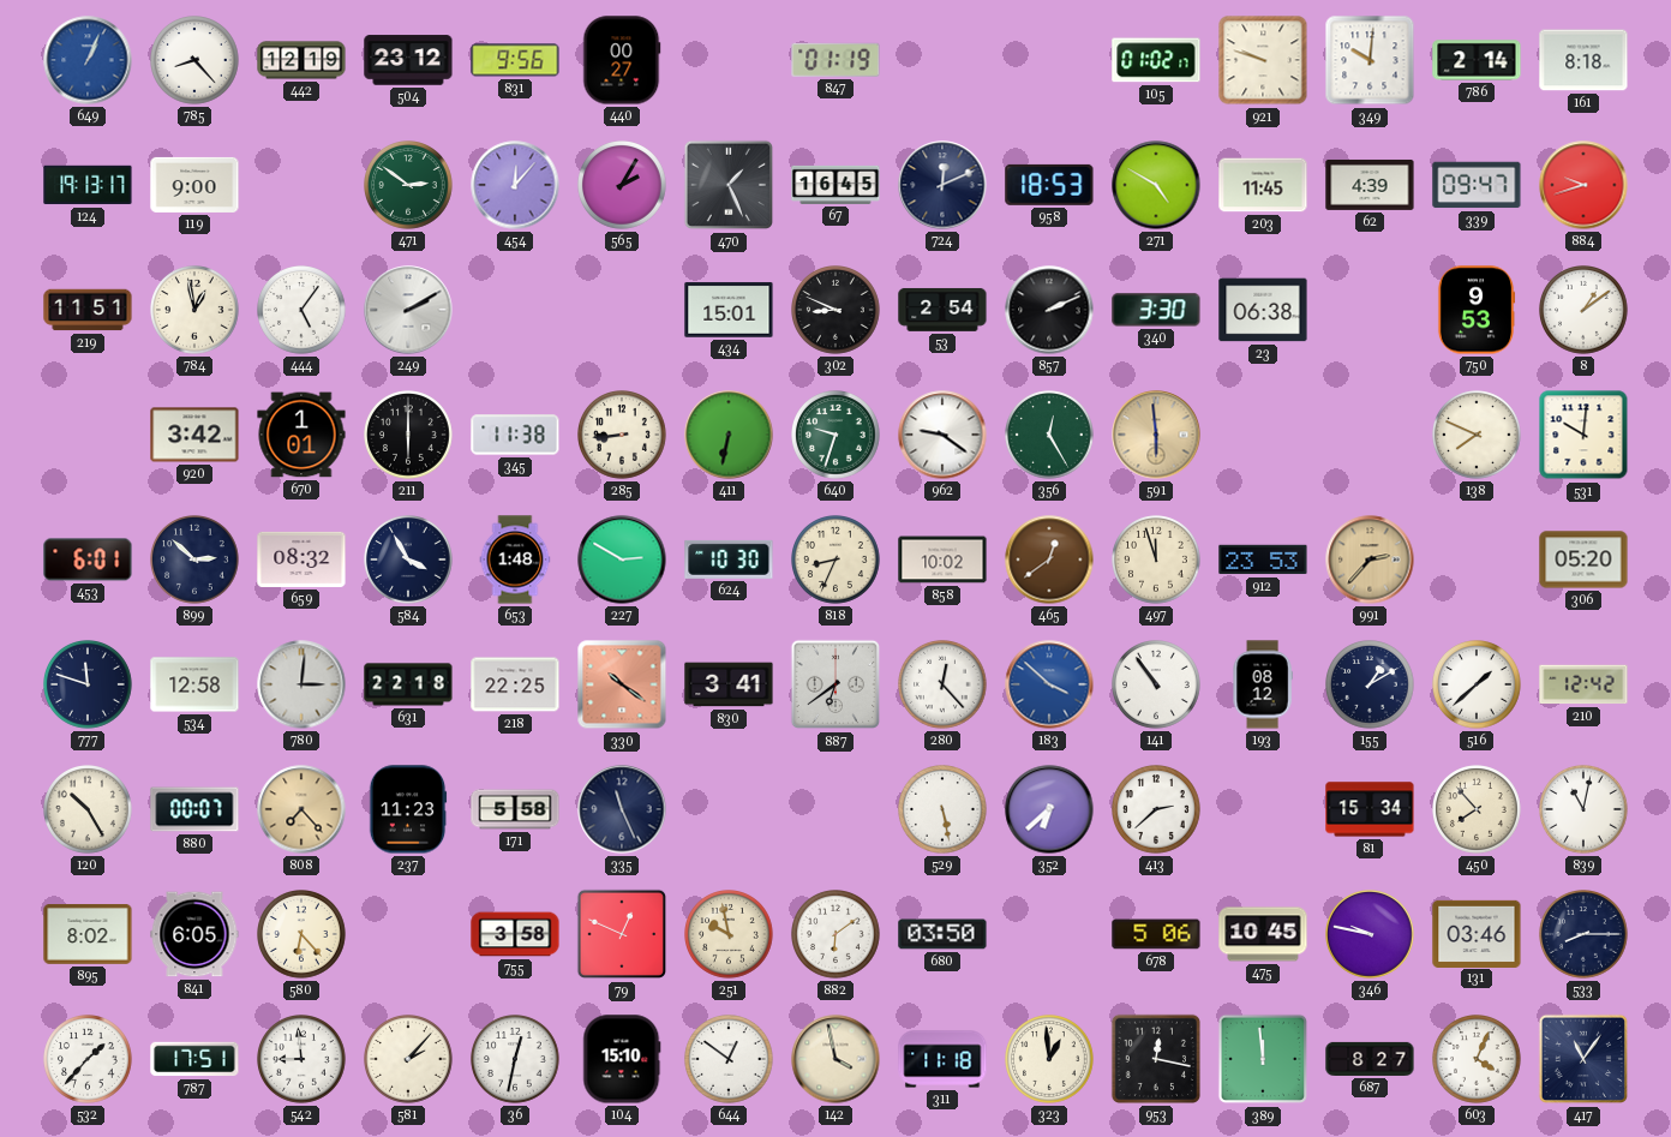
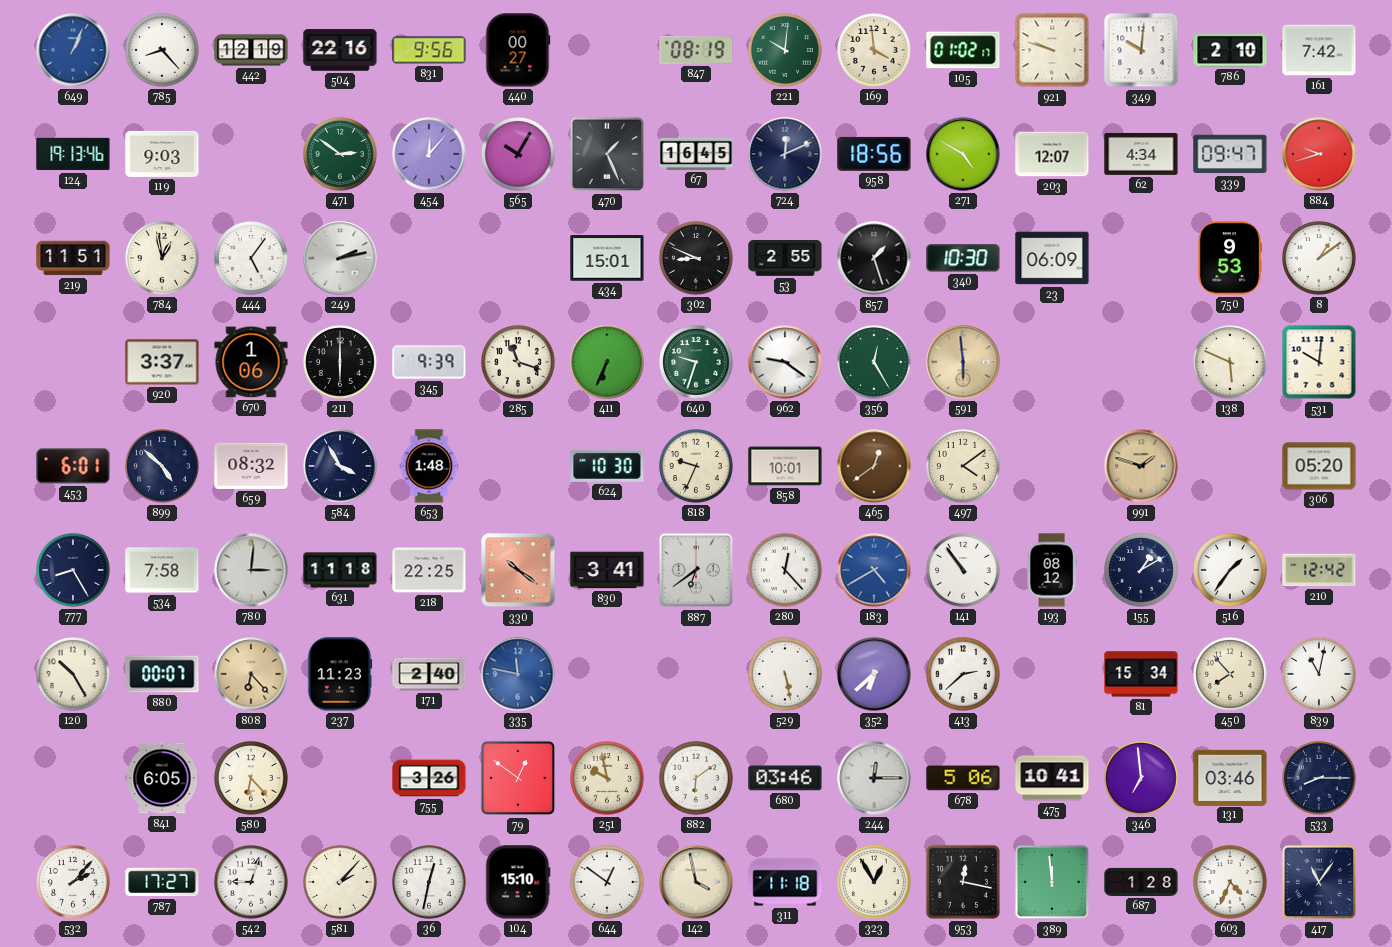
504: 23:12 -> 22:16
847: 01:19 -> 08:19
221: none -> 10:01
169: none -> 3:59
786: 2:14 -> 2:10
161: 8:18 -> 7:42
124: 19:13:17 -> 19:13:46
119: 9:00 -> 9:03
565: 2:05 -> 10:05
958: 18:53 -> 18:56
203: 11:45 -> 12:07
62: 4:39 -> 4:34
249: 2:10 -> 2:13
53: 2:54 -> 2:55
857: 2:11 -> 1:27
340: 3:30 -> 10:30
23: 06:38 -> 06:09
920: 3:42 -> 3:37
670: 1:01 -> 1:06
345: 11:38 -> 9:39
285: 8:44 -> 11:18
411: 6:32 -> 6:34
138: 7:49 -> 5:49
899: 2:52 -> 4:52
227: 2:50 -> none
818: 8:34 -> 9:34
858: 10:02 -> 10:01
497: 11:57 -> 4:09
912: 23:53 -> none
991: 2:37 -> 1:48
777: 11:48 -> 8:25
534: 12:58 -> 7:58
631: 22:18 -> 11:18
183: 3:52 -> 4:40
516: 1:38 -> 1:36
808: 7:23 -> 6:23
171: 5:58 -> 2:40
335: 11:26 -> 11:47
335 dial: navy -> blue
895: 8:02 -> none
755: 3:58 -> 3:26
79: 12:49 -> 12:51
680: 03:50 -> 03:46
244: none -> 12:15
475: 10:45 -> 10:41
346: 9:47 -> 6:59
532: 1:37 -> 2:07
787: 17:51 -> 17:27
542: 8:59 -> 9:03
323: 12:59 -> 12:55
687: 8:27 -> 1:28
603: 4:04 -> 4:34
